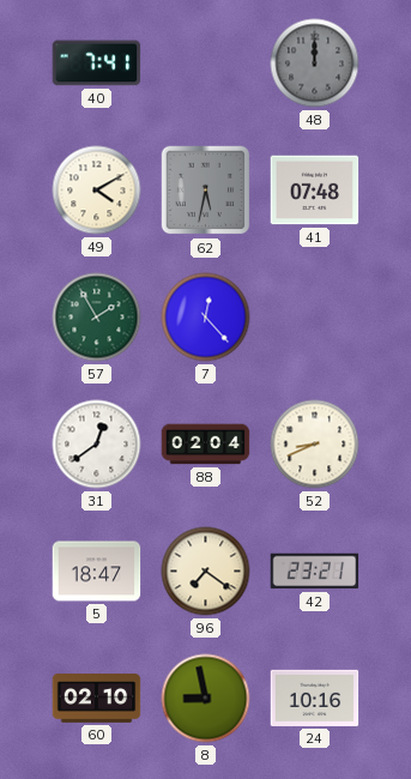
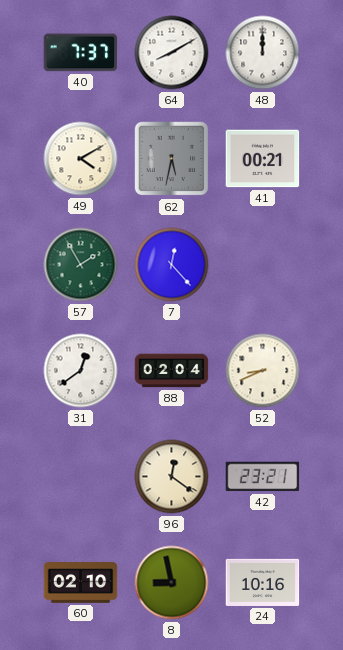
40: 7:41 -> 7:37
64: none -> 8:10
48 dial: grey -> white
41: 07:48 -> 00:21
5: 18:47 -> none
96: 7:21 -> 12:21
